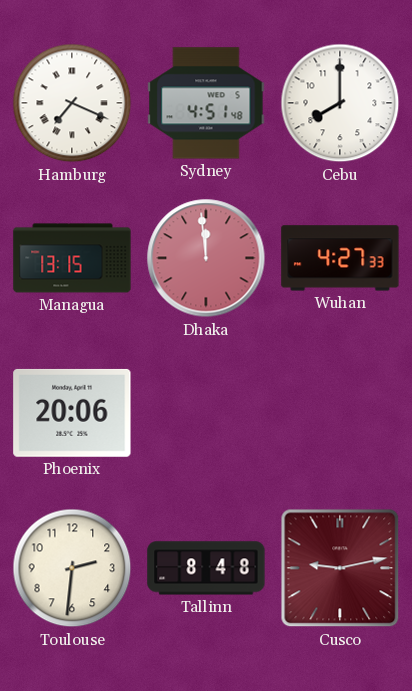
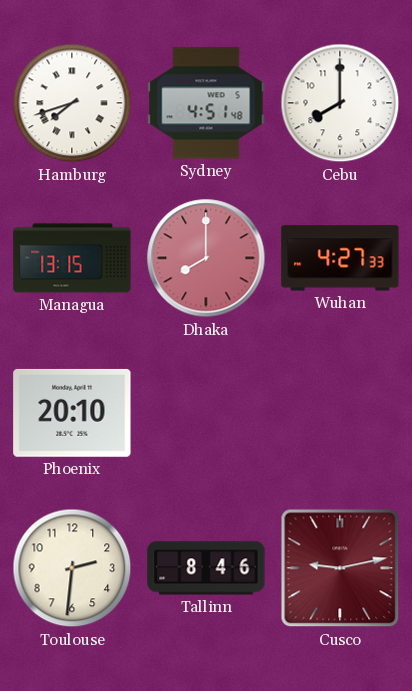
Hamburg: 7:19 -> 7:42
Dhaka: 11:59 -> 8:00
Phoenix: 20:06 -> 20:10
Tallinn: 8:48 -> 8:46
